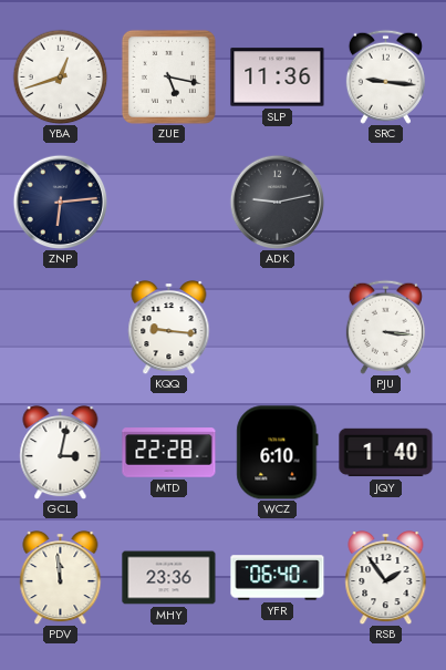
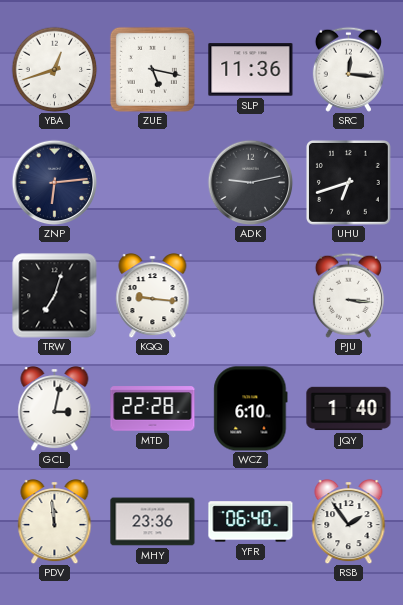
SRC: 9:16 -> 12:16
UHU: none -> 6:42
TRW: none -> 7:03
